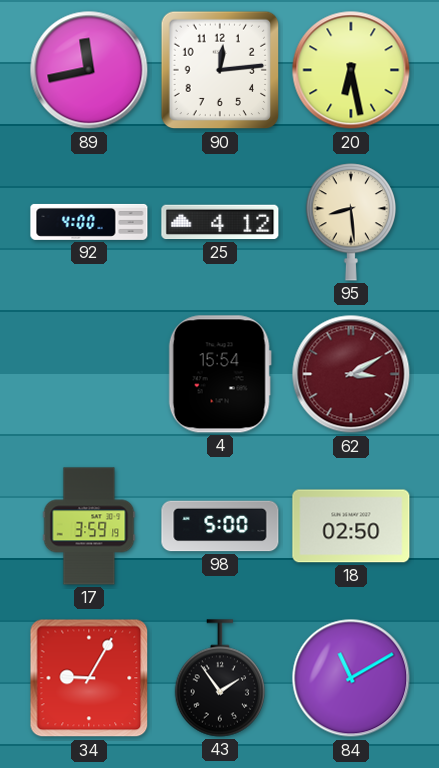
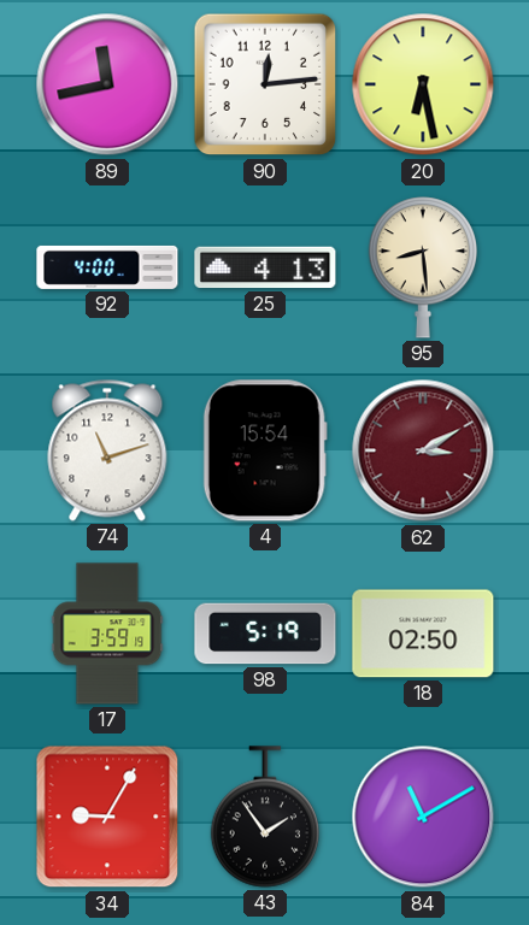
25: 4:12 -> 4:13
74: none -> 11:12
98: 5:00 -> 5:19
